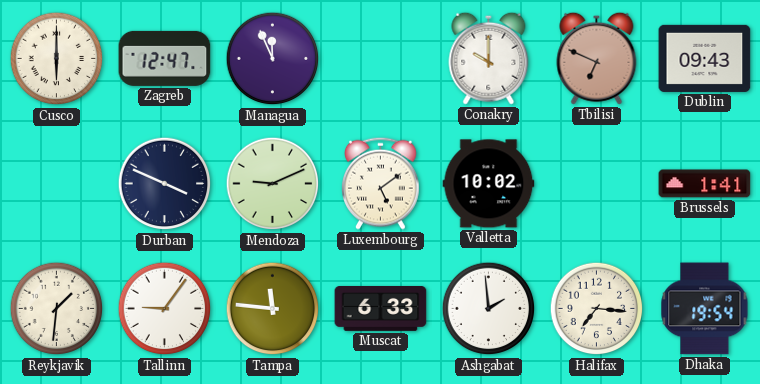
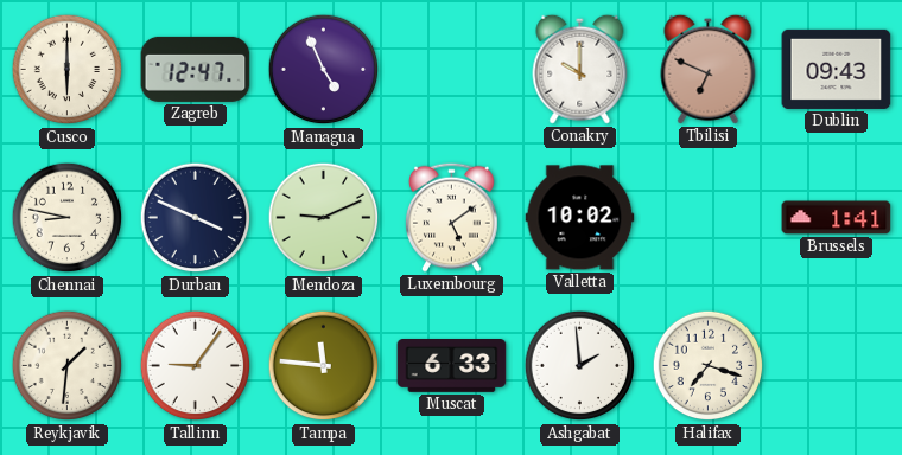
Managua: 11:56 -> 4:56
Chennai: none -> 8:47
Halifax: 7:16 -> 7:18
Dhaka: 19:54 -> none
